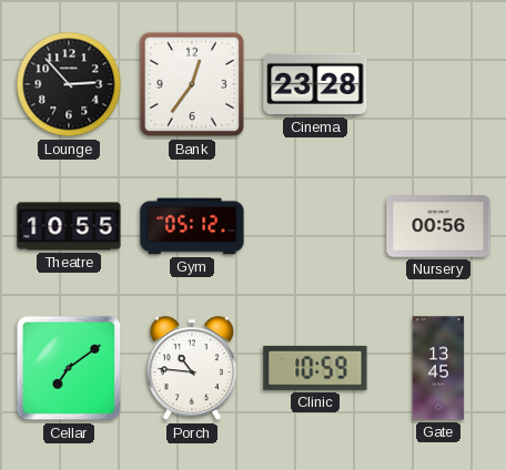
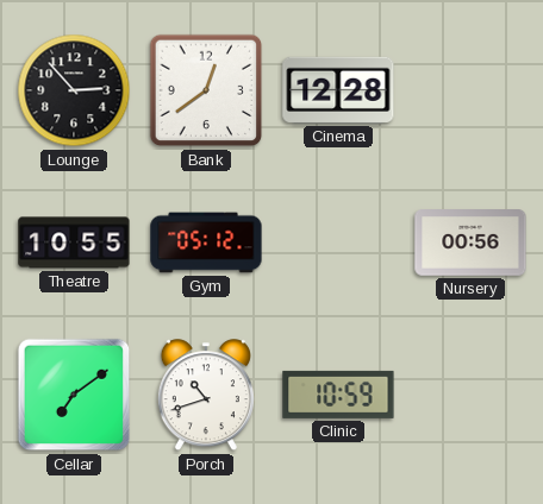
Bank: 12:36 -> 12:39
Cinema: 23:28 -> 12:28
Porch: 10:46 -> 10:42
Gate: 13:45 -> none
